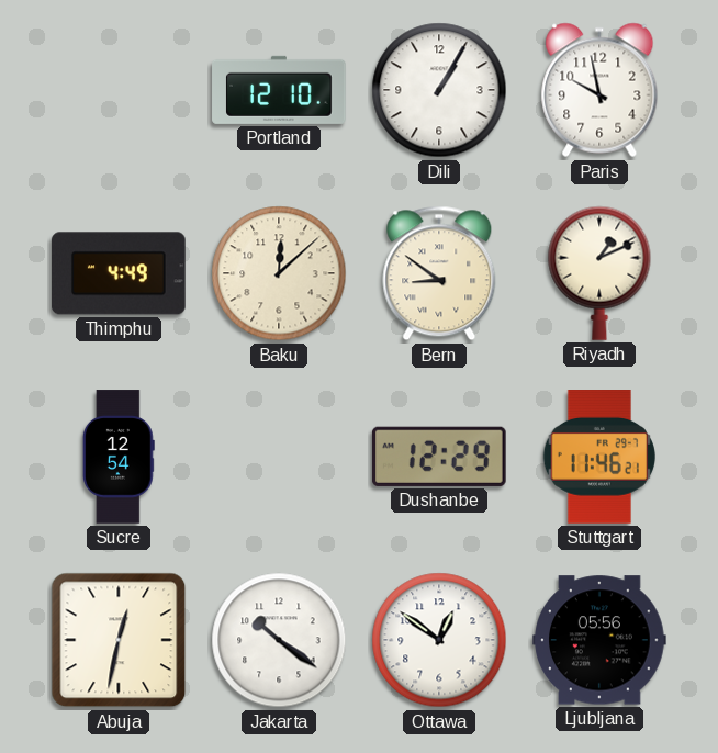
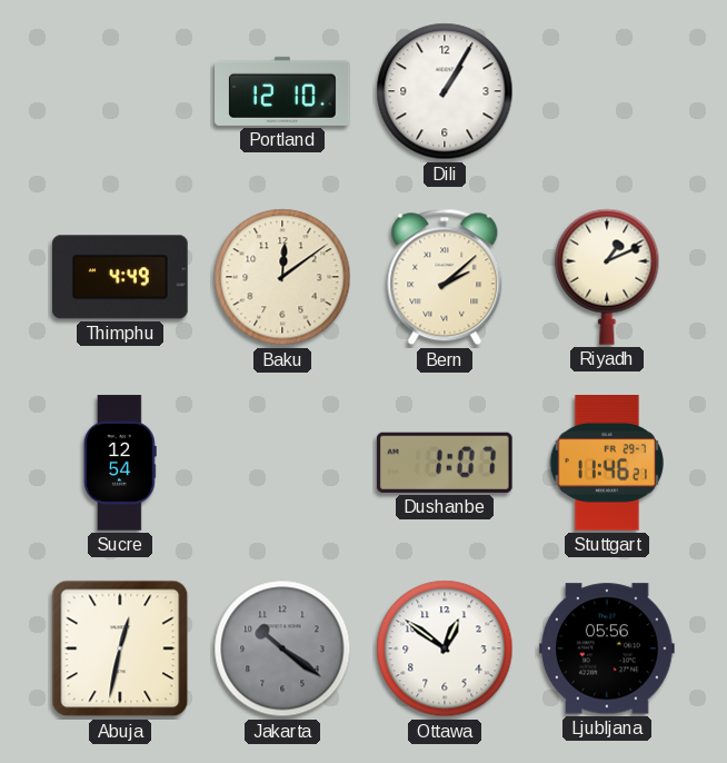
Paris: 9:58 -> none
Baku: 12:08 -> 12:09
Bern: 8:51 -> 2:08
Dushanbe: 12:29 -> 1:07
Jakarta dial: white -> grey
